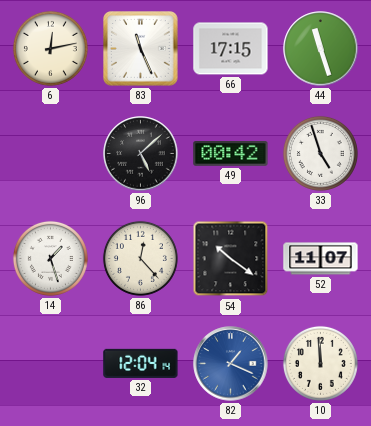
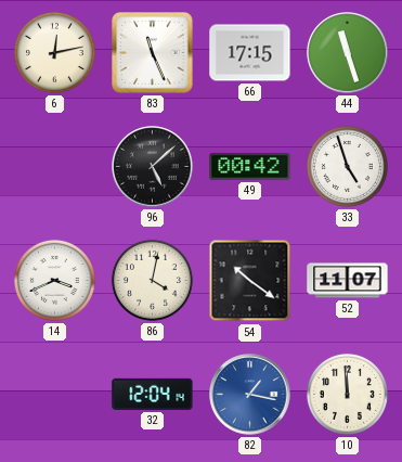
14: 1:27 -> 3:41
86: 12:23 -> 4:02
82: 1:19 -> 1:17
